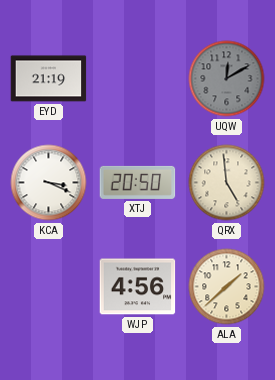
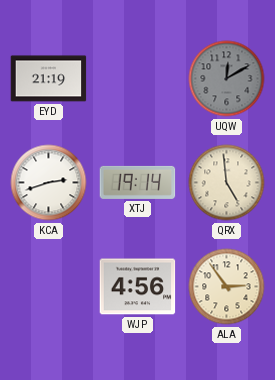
KCA: 3:19 -> 2:42
XTJ: 20:50 -> 19:14
ALA: 1:38 -> 2:54
